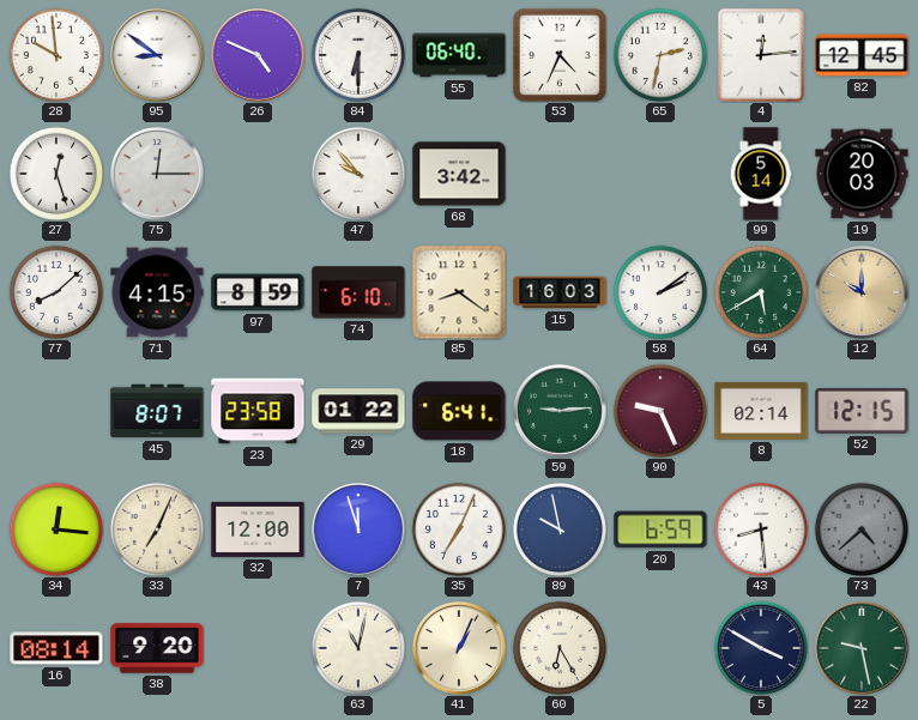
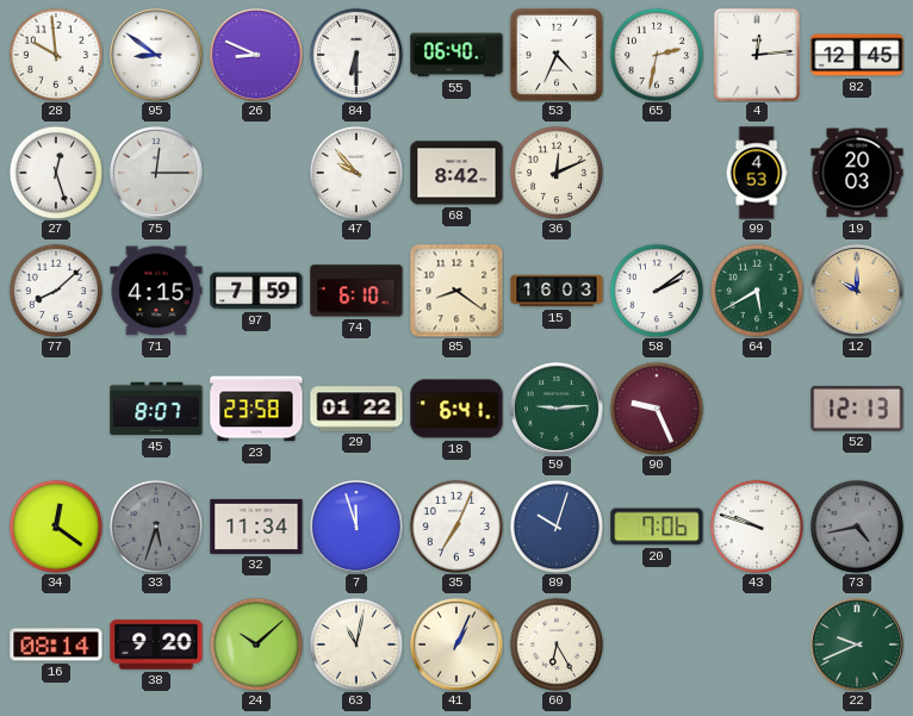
26: 4:49 -> 8:49
68: 3:42 -> 8:42
36: none -> 12:11
99: 5:14 -> 4:53
97: 8:59 -> 7:59
8: 02:14 -> none
52: 12:15 -> 12:13
34: 12:16 -> 12:21
33: 7:04 -> 5:33
33 dial: cream -> grey
32: 12:00 -> 11:34
89: 9:58 -> 10:03
20: 6:59 -> 7:06
43: 8:29 -> 9:48
73: 4:38 -> 4:43
24: none -> 10:08
5: 3:50 -> none
22: 9:28 -> 9:41
